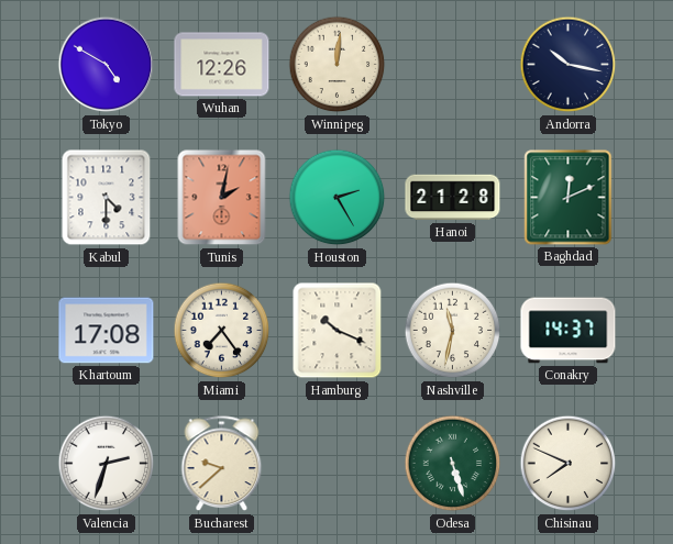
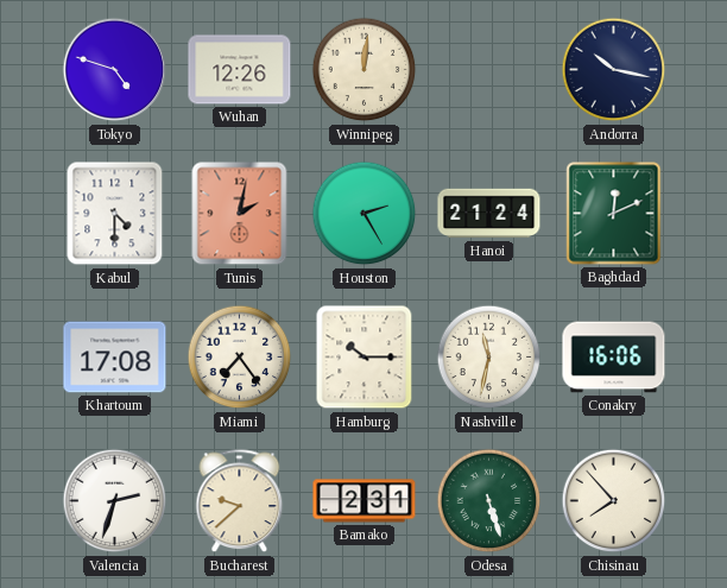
Tokyo: 4:50 -> 4:48
Hanoi: 21:28 -> 21:24
Hamburg: 10:19 -> 10:15
Conakry: 14:37 -> 16:06
Bamako: none -> 2:31
Chisinau: 7:49 -> 7:53
